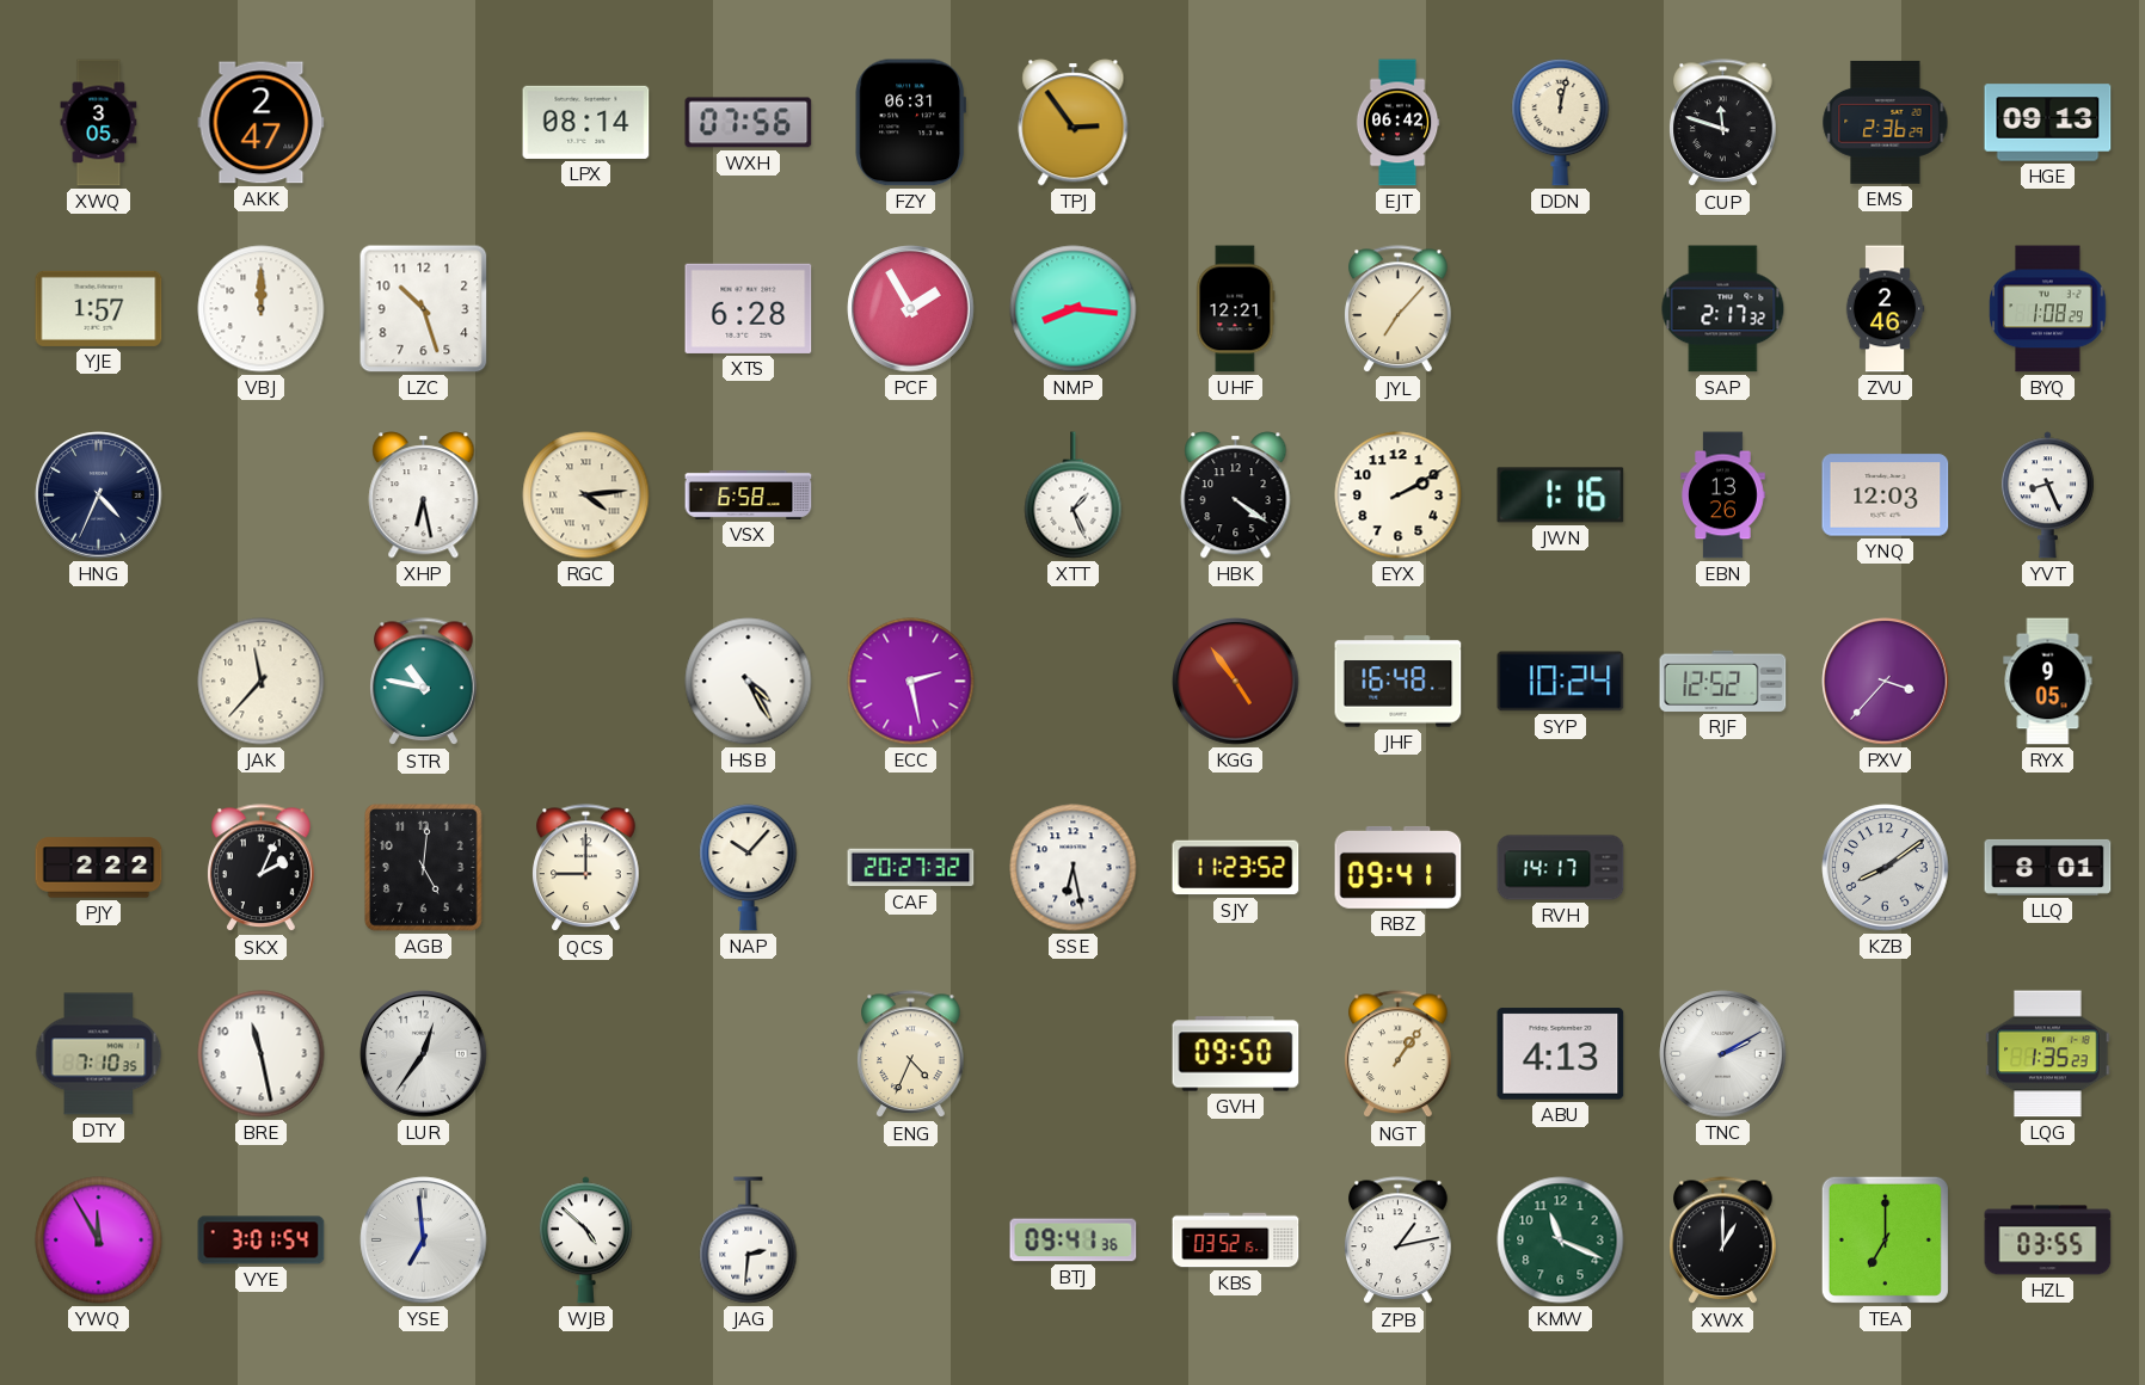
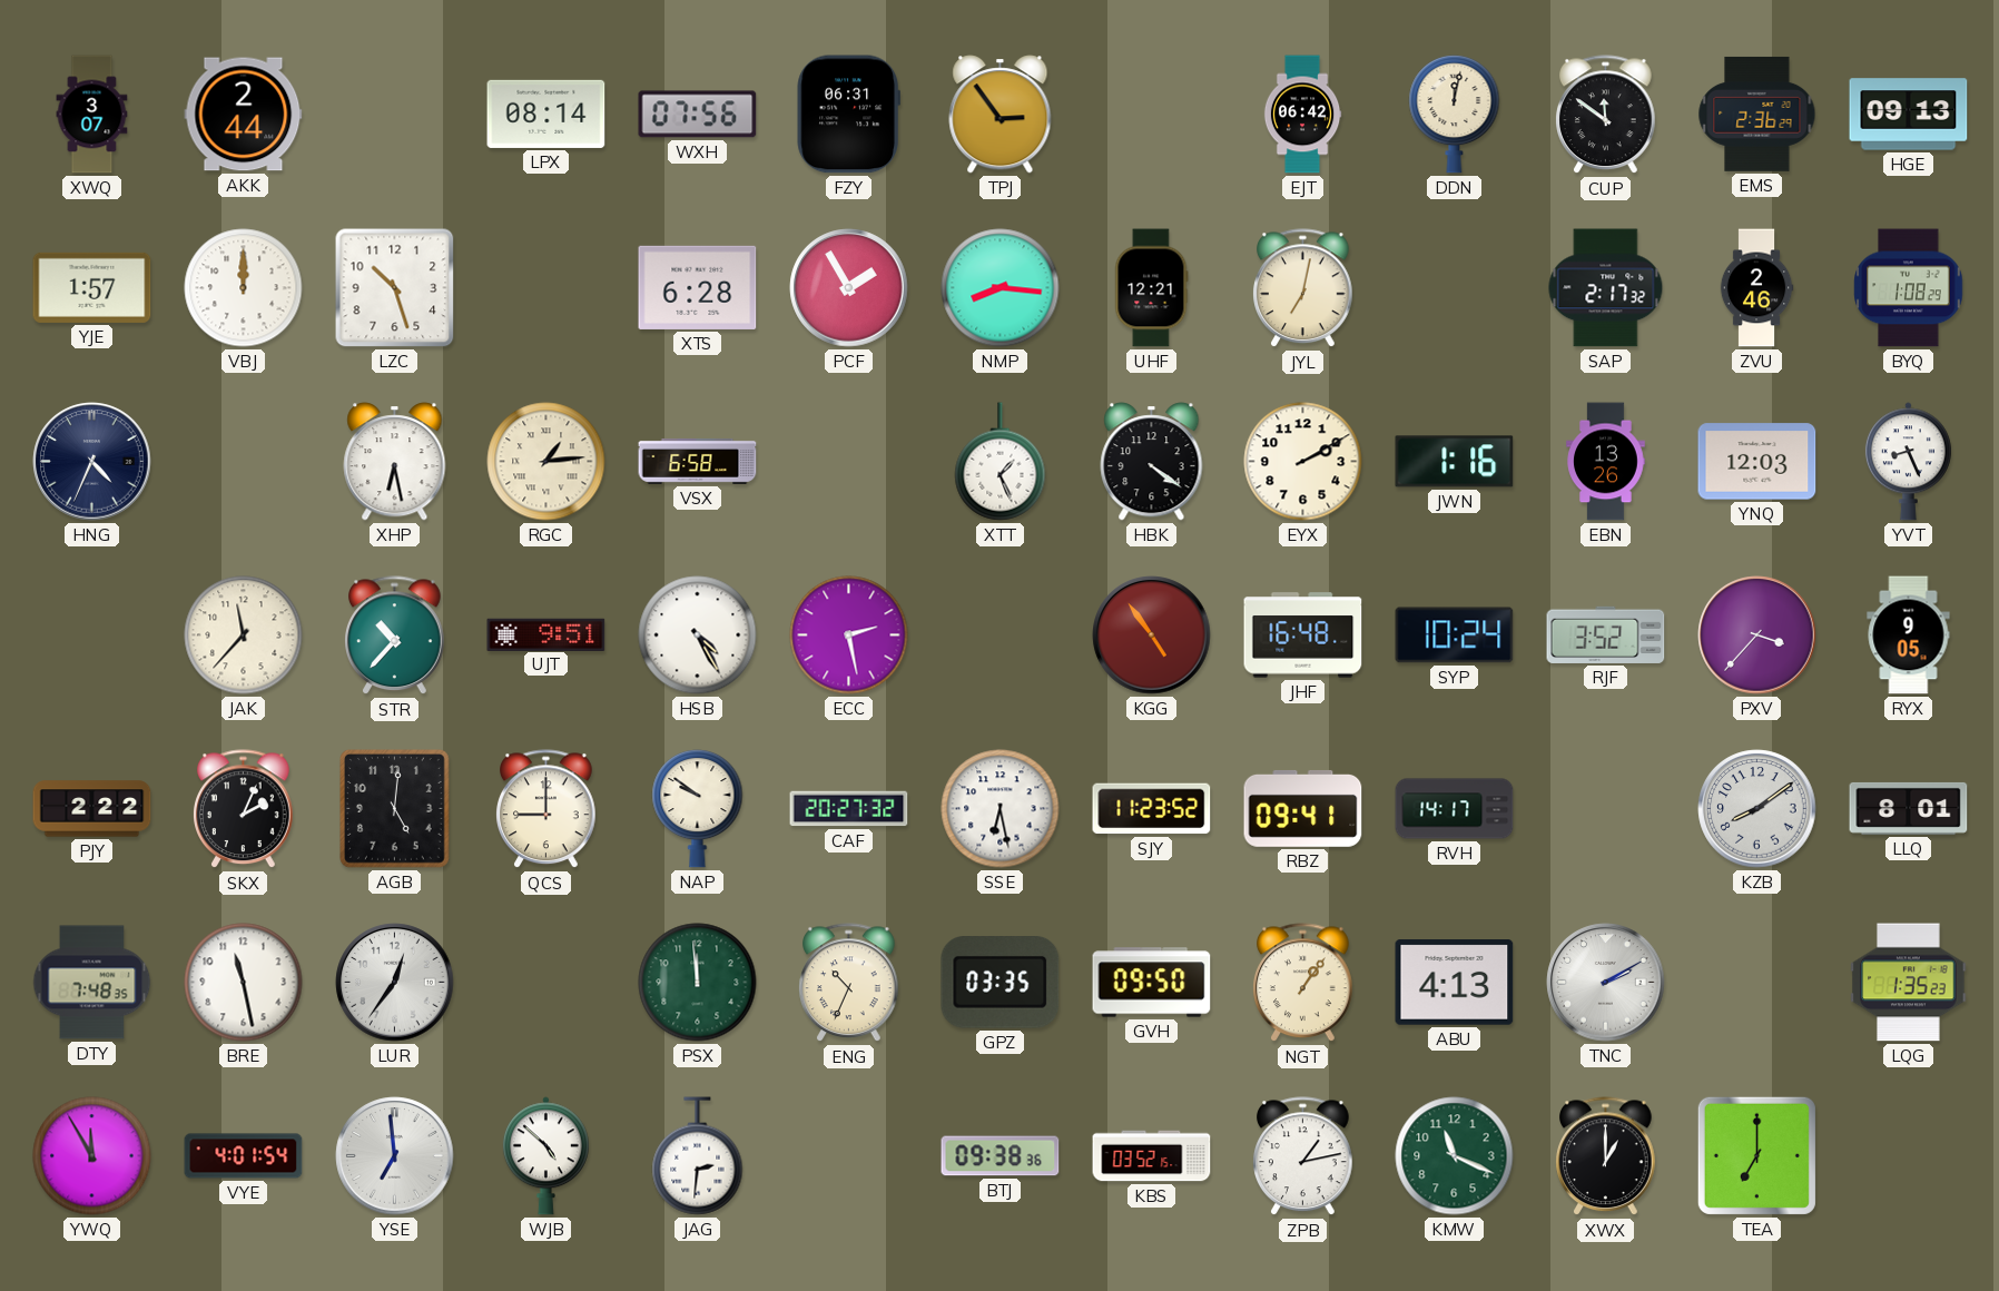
XWQ: 3:05 -> 3:07
AKK: 2:47 -> 2:44
CUP: 11:48 -> 11:51
JYL: 7:07 -> 7:02
RGC: 4:14 -> 1:14
STR: 10:47 -> 10:37
UJT: none -> 9:51
RJF: 12:52 -> 3:52
NAP: 10:07 -> 9:51
DTY: 7:10 -> 7:48
PSX: none -> 11:59
ENG: 4:34 -> 10:34
GPZ: none -> 03:35
VYE: 3:01 -> 4:01
BTJ: 09:41 -> 09:38
HZL: 03:55 -> none
